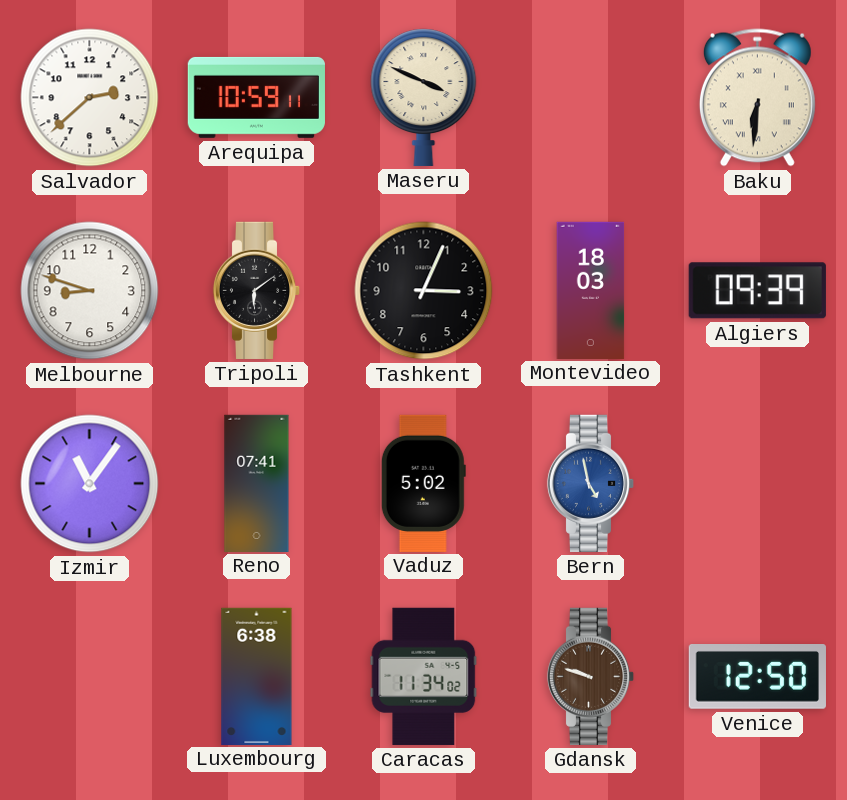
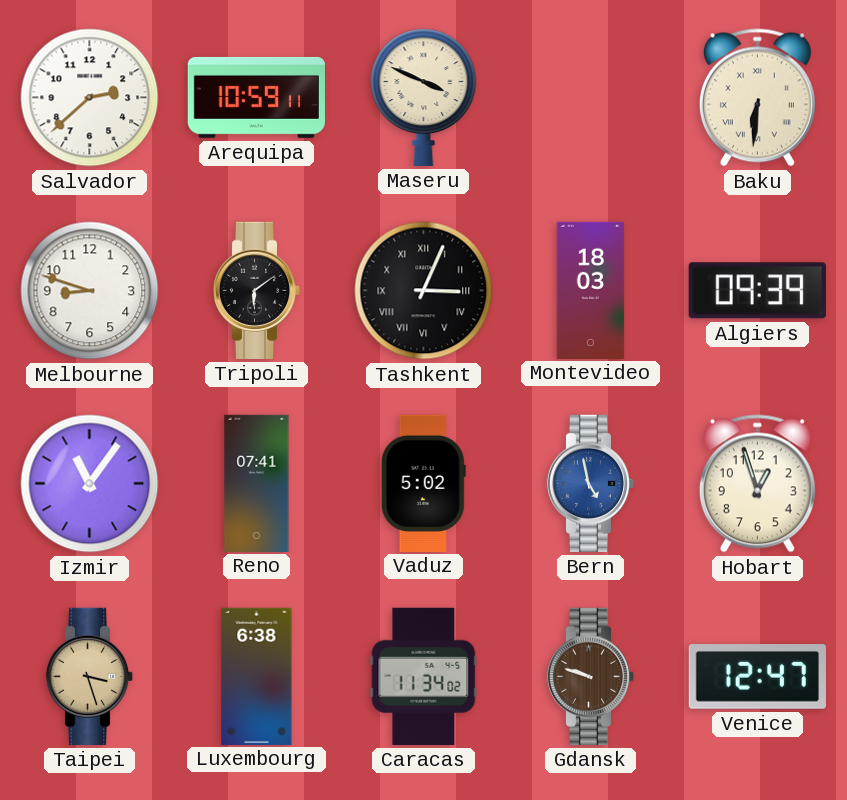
Tashkent numerals: Arabic -> Roman
Hobart: none -> 12:57
Taipei: none -> 3:27
Venice: 12:50 -> 12:47
